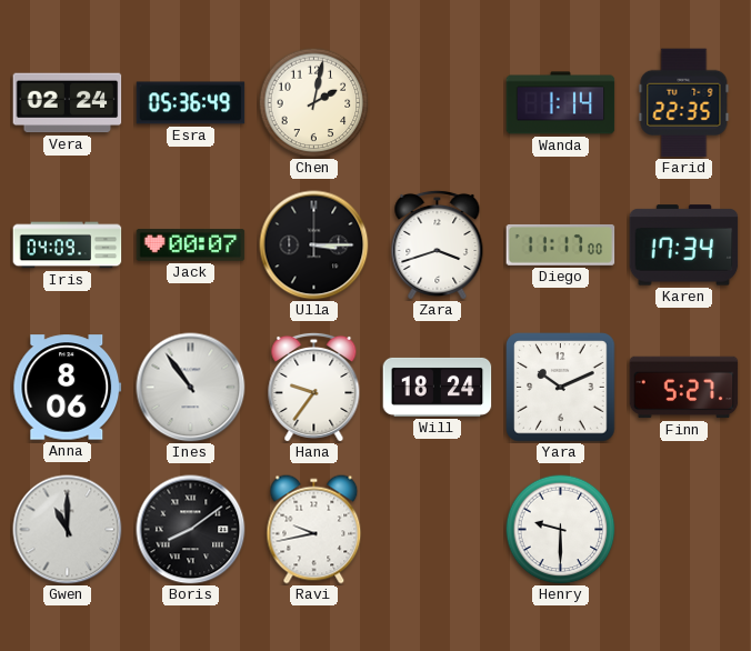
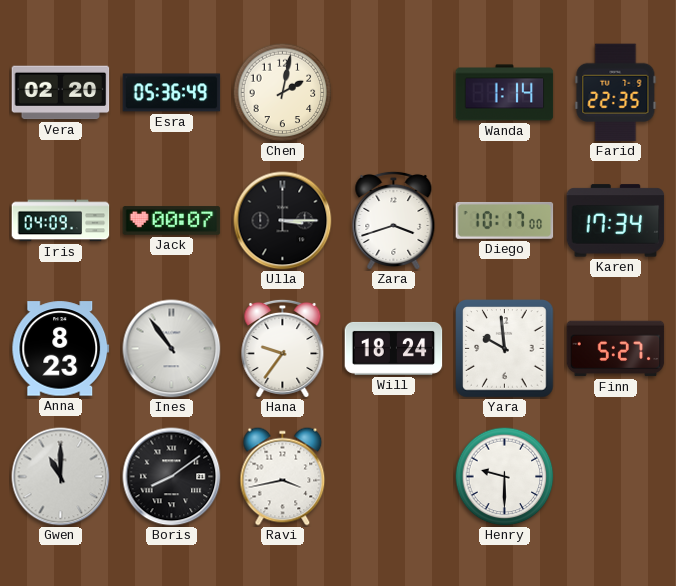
Vera: 02:24 -> 02:20
Diego: 11:17 -> 10:17
Anna: 8:06 -> 8:23
Yara: 10:11 -> 9:59
Ravi: 9:43 -> 3:43
